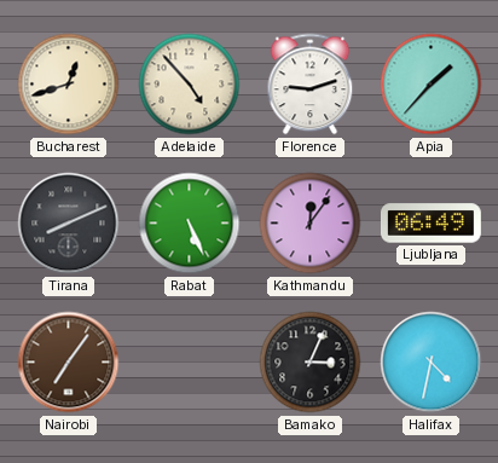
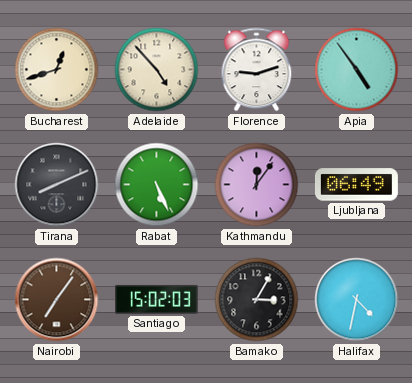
Apia: 1:37 -> 4:54
Santiago: none -> 15:02
Bamako: 3:04 -> 3:05
